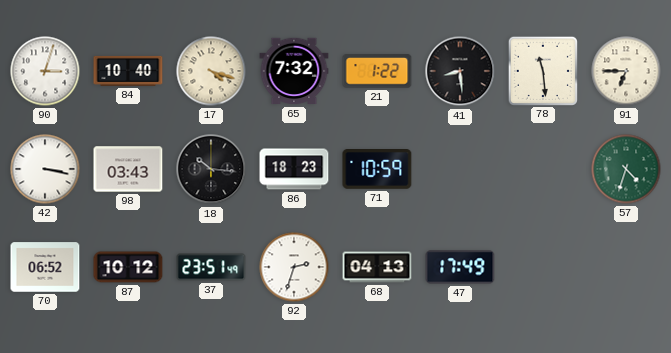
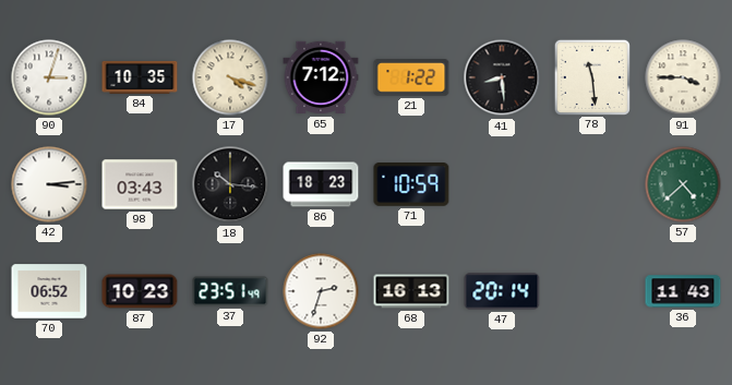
84: 10:40 -> 10:35
65: 7:32 -> 7:12
91: 6:45 -> 3:45
42: 3:17 -> 3:14
57: 4:33 -> 4:38
87: 10:12 -> 10:23
68: 04:13 -> 16:13
47: 17:49 -> 20:14
36: none -> 11:43
